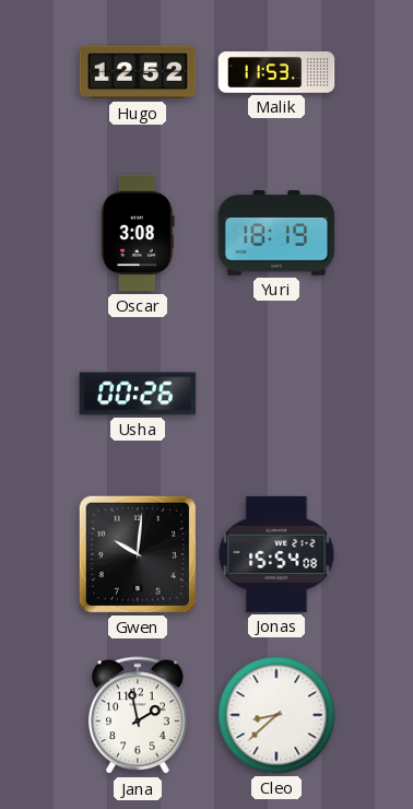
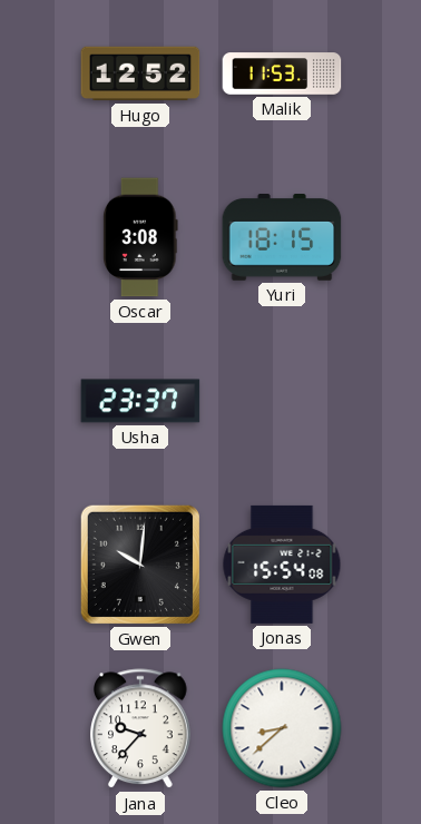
Yuri: 18:19 -> 18:15
Usha: 00:26 -> 23:37
Jana: 1:58 -> 9:37
